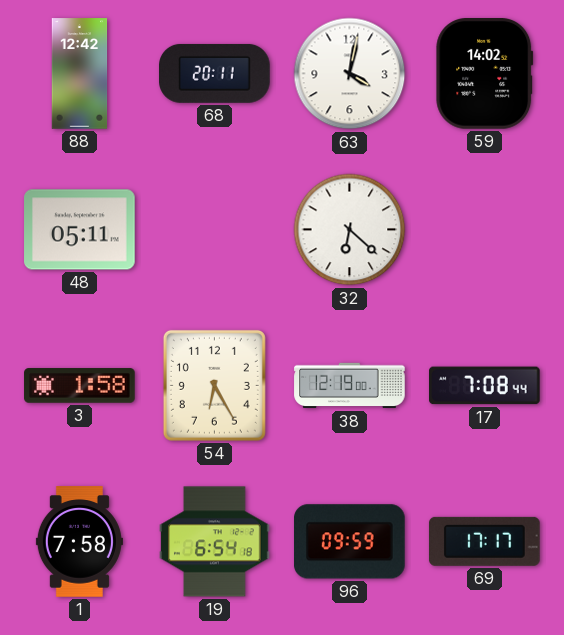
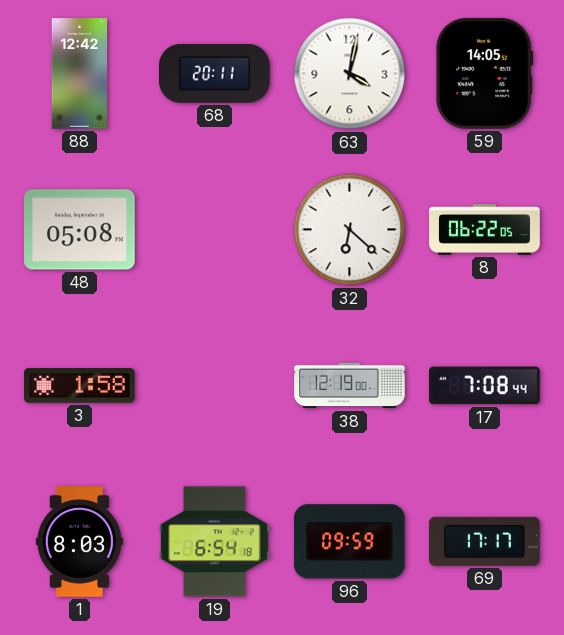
59: 14:02 -> 14:05
48: 05:11 -> 05:08
8: none -> 06:22
54: 6:25 -> none
1: 7:58 -> 8:03
